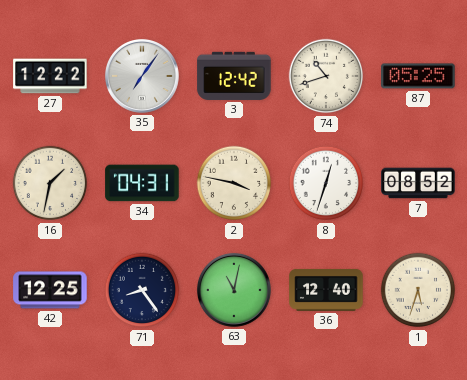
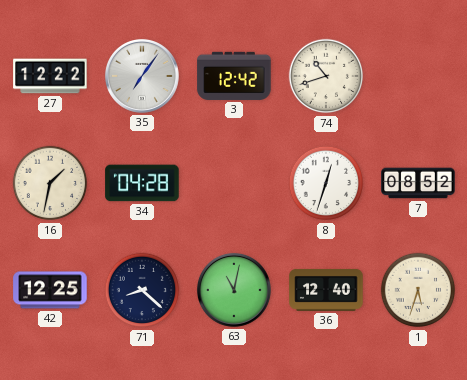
87: 05:25 -> none
34: 04:31 -> 04:28
2: 3:47 -> none
71: 8:24 -> 8:22
